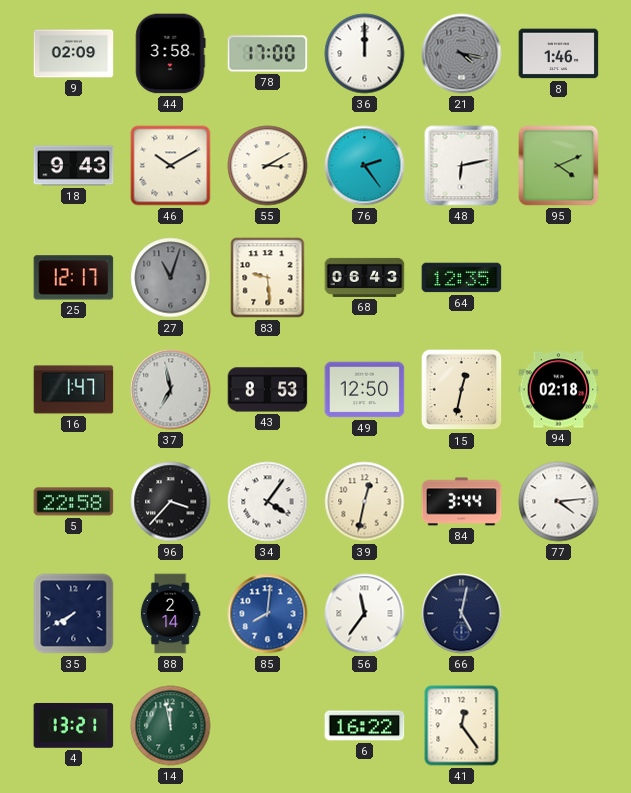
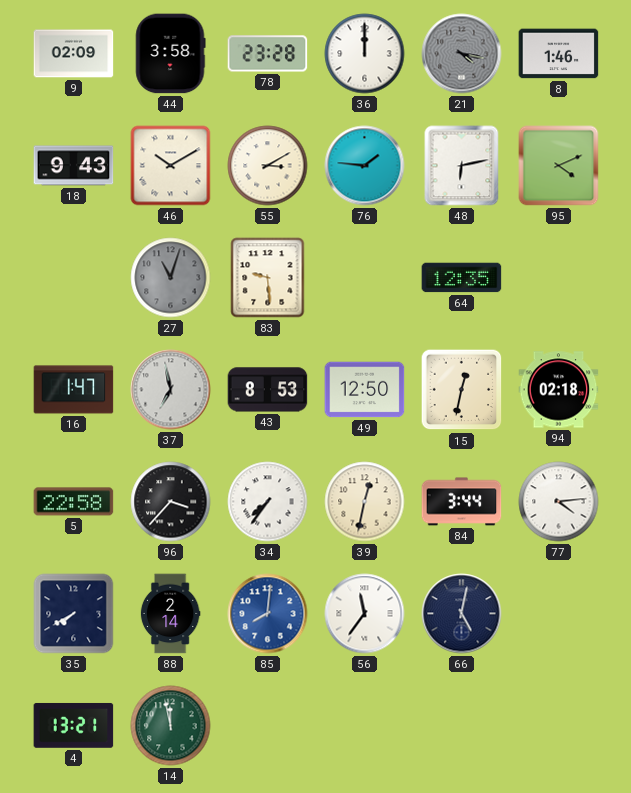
78: 17:00 -> 23:28
76: 2:24 -> 1:46
25: 12:17 -> none
68: 06:43 -> none
34: 4:06 -> 7:36
6: 16:22 -> none
41: 12:24 -> none
